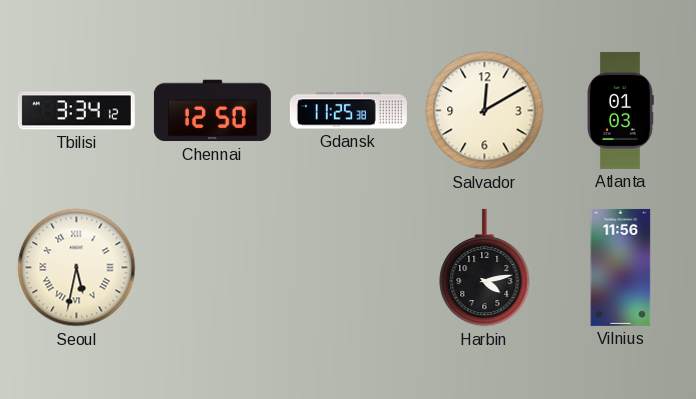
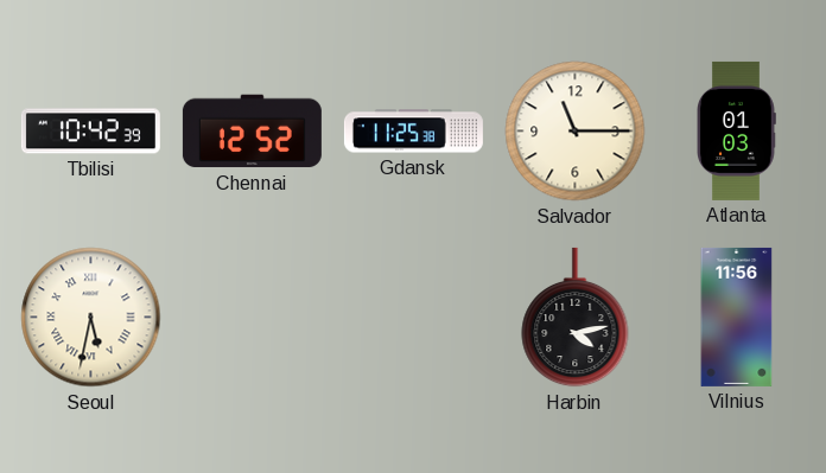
Tbilisi: 3:34 -> 10:42
Chennai: 12:50 -> 12:52
Salvador: 12:10 -> 11:15
